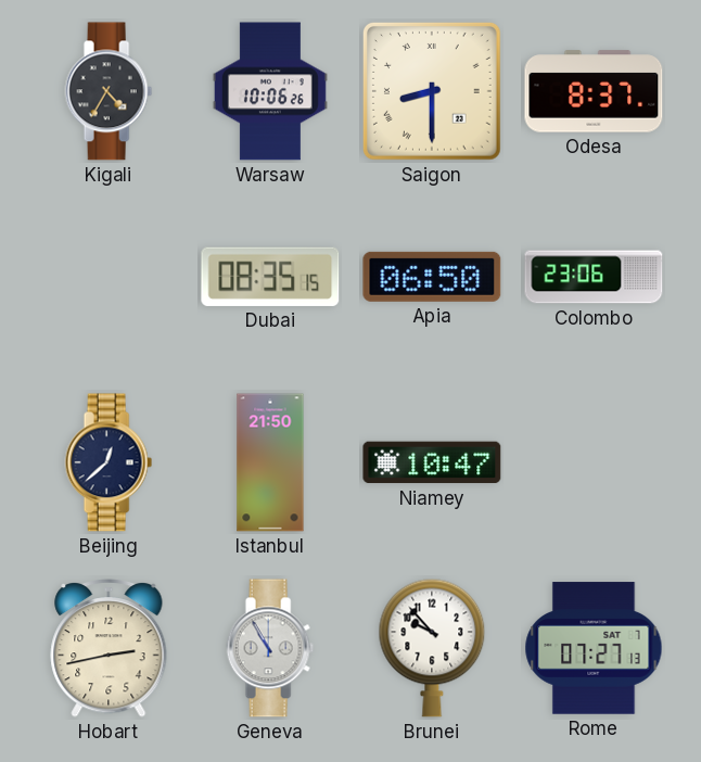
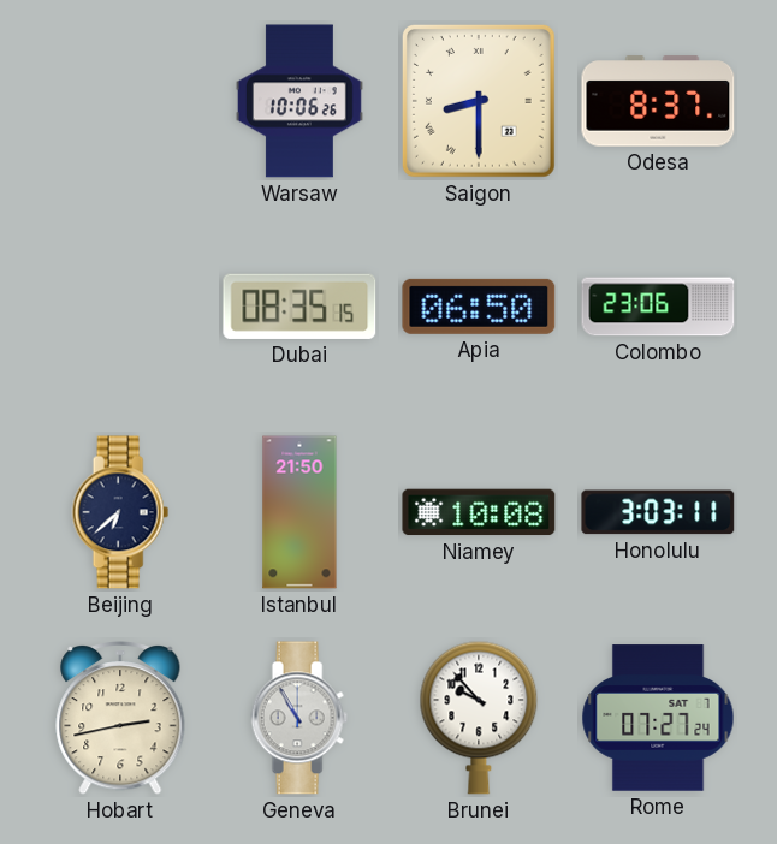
Kigali: 4:35 -> none
Beijing: 12:38 -> 6:38
Niamey: 10:47 -> 10:08
Honolulu: none -> 3:03
Rome: 07:27:13 -> 07:27:24
